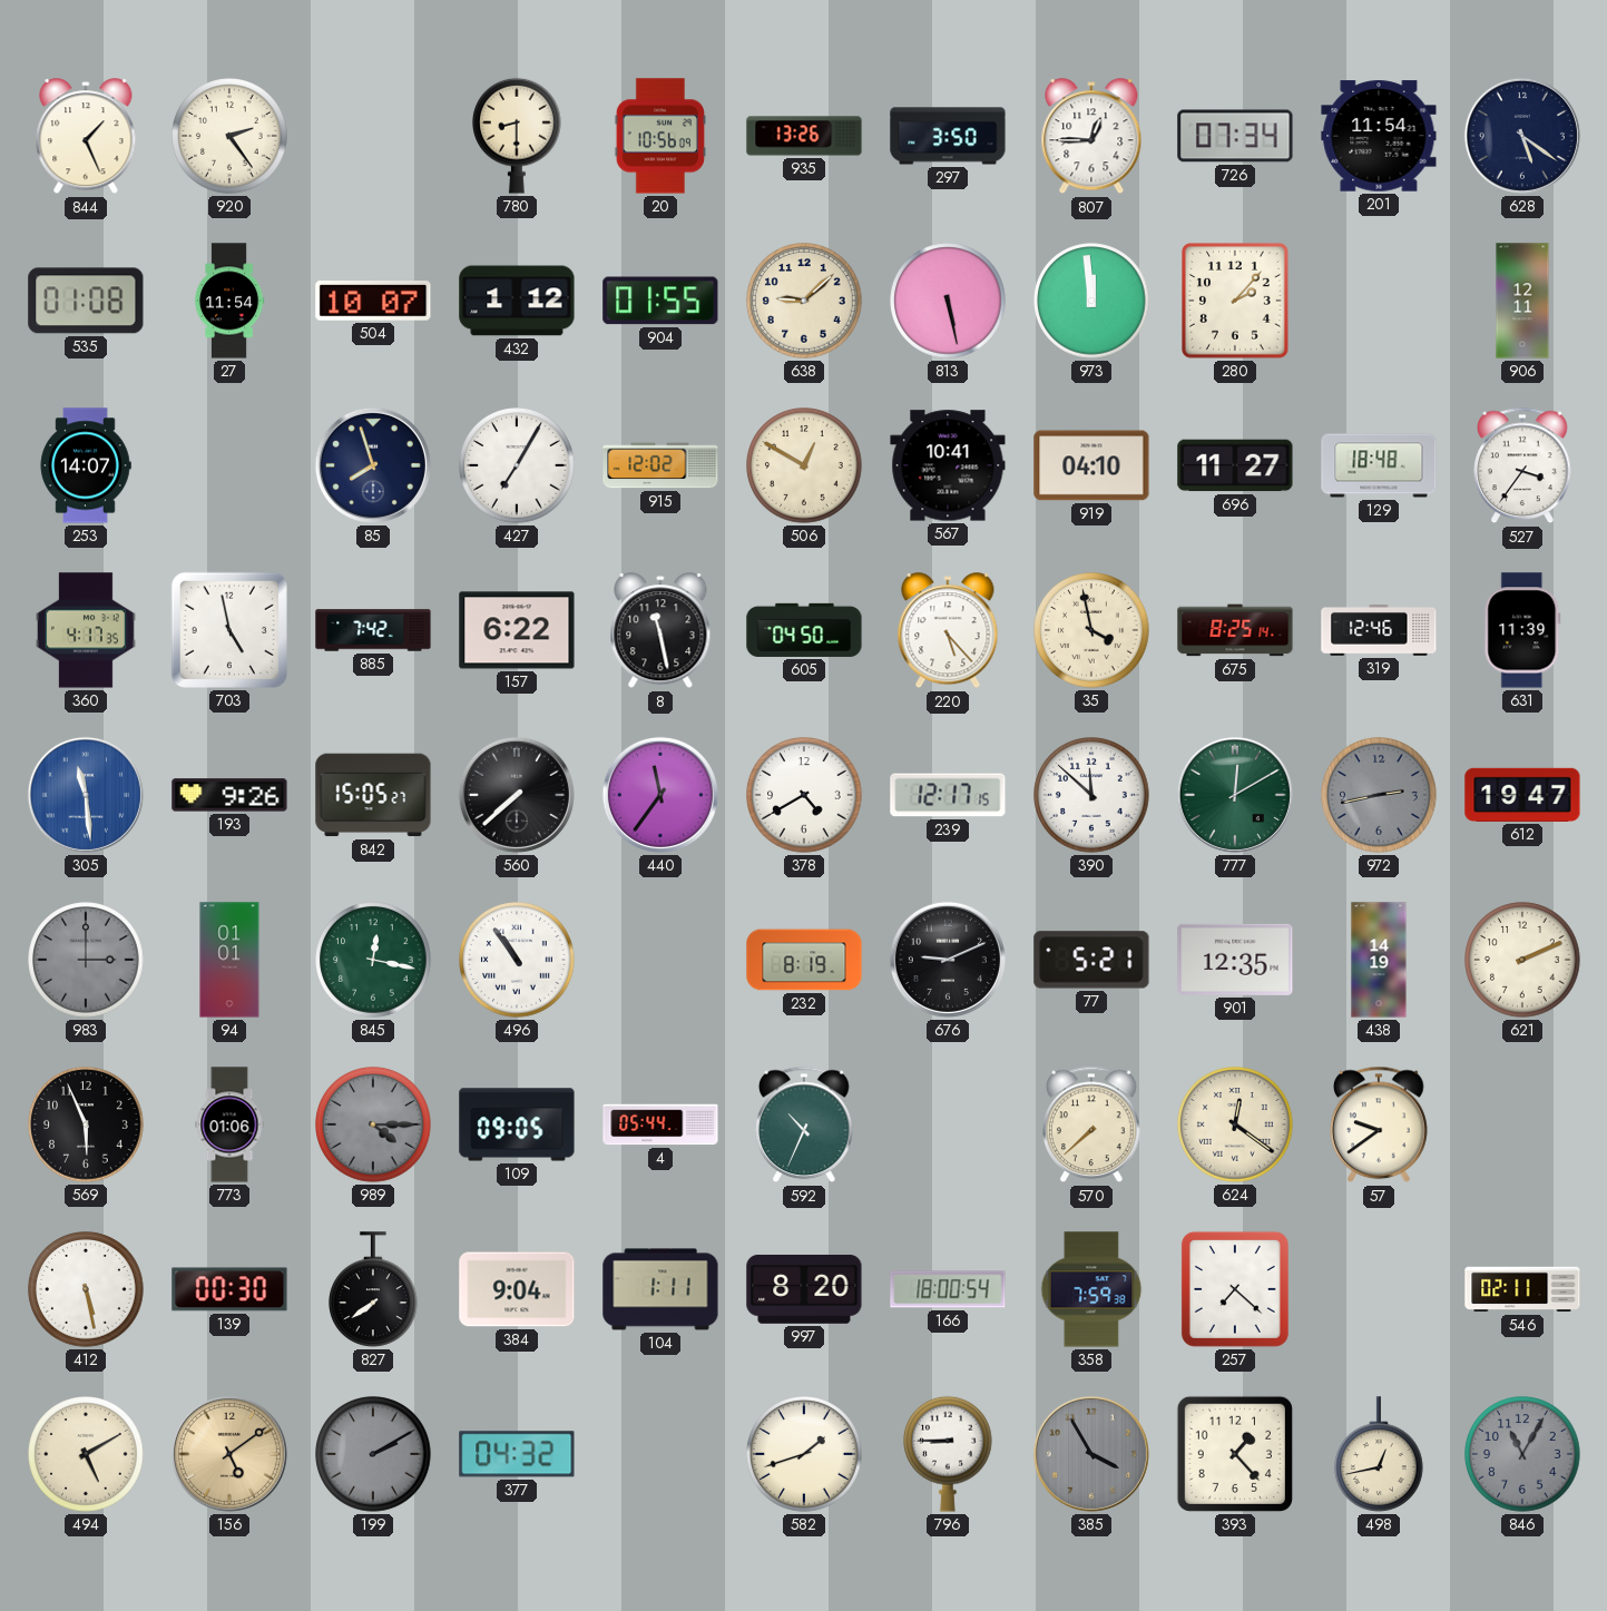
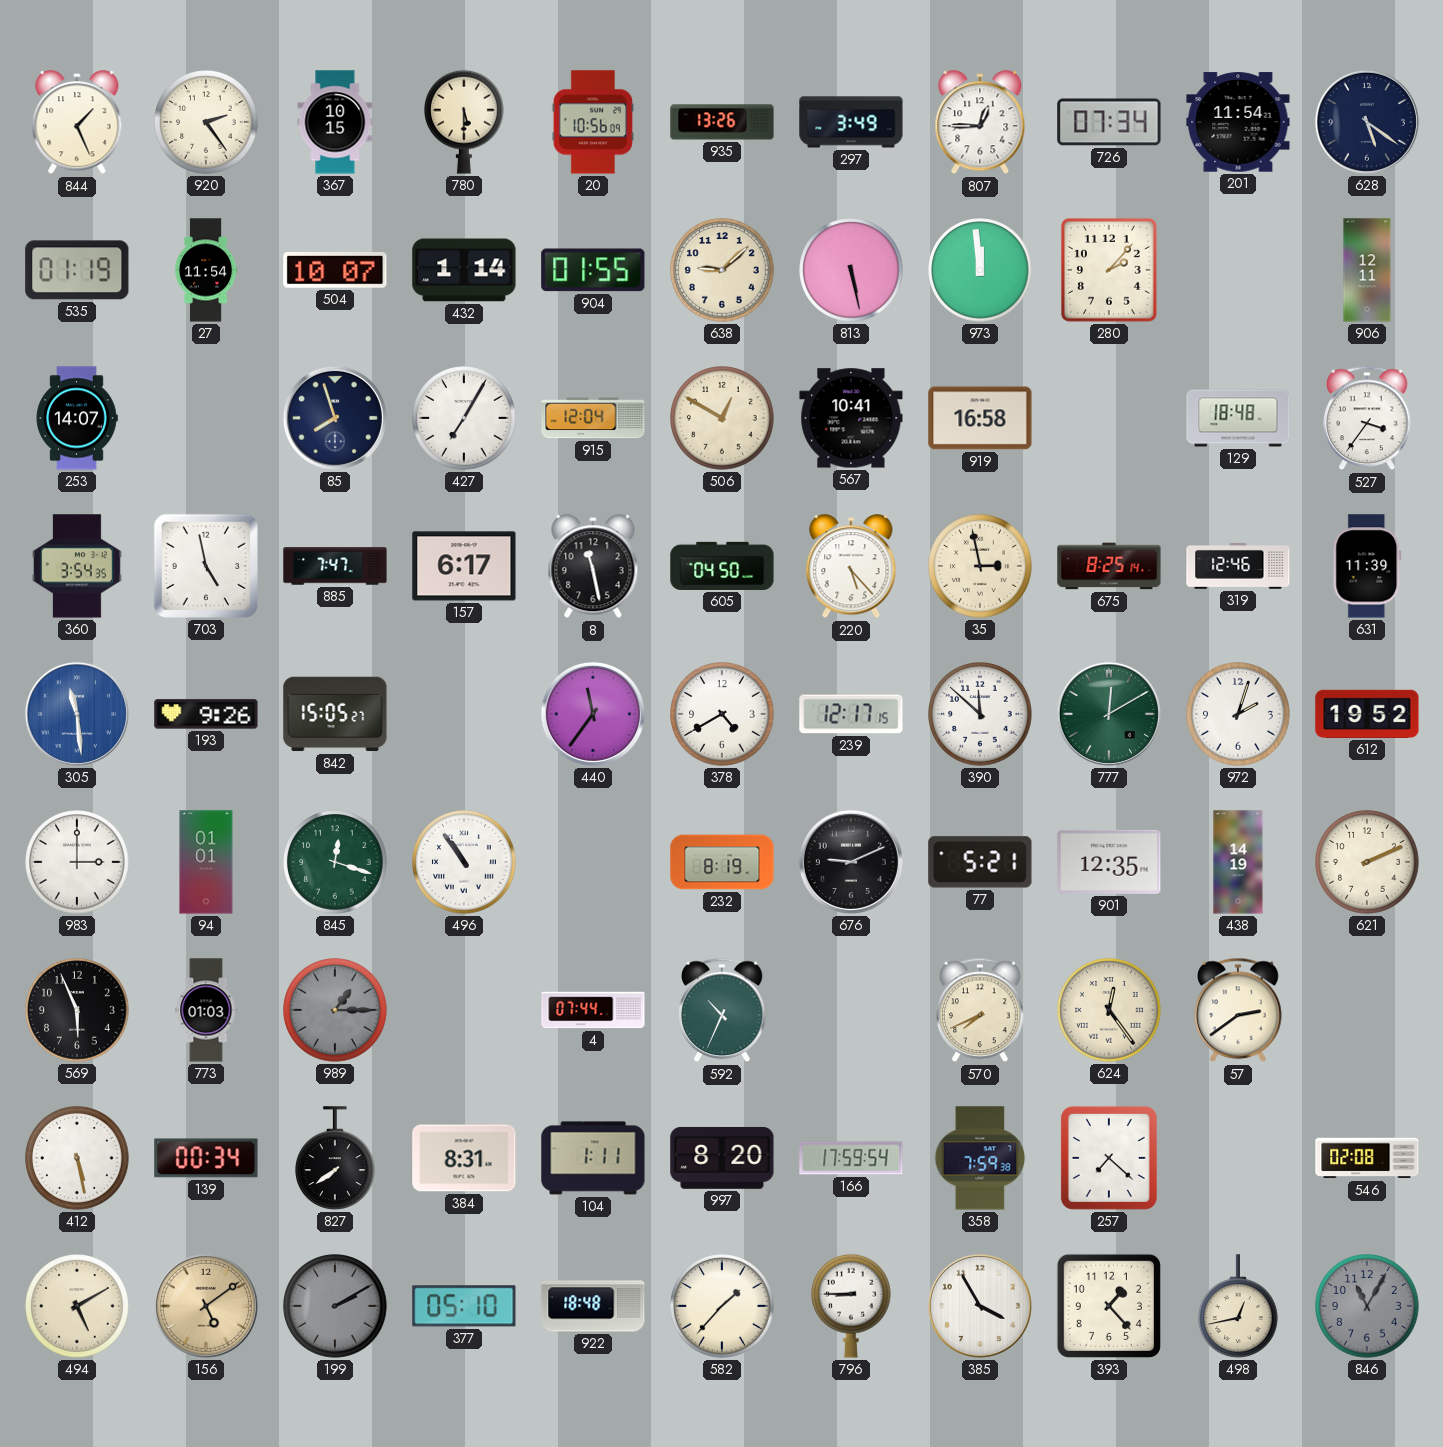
367: none -> 10:15
780: 8:30 -> 5:30
297: 3:50 -> 3:49
535: 01:08 -> 01:19
432: 1:12 -> 1:14
915: 12:02 -> 12:04
919: 04:10 -> 16:58
696: 11:27 -> none
360: 4:17 -> 3:54
885: 7:42 -> 7:47
157: 6:22 -> 6:17
35: 3:58 -> 2:58
560: 7:38 -> none
972: 2:43 -> 2:03
972 dial: grey -> white
612: 19:47 -> 19:52
983 dial: grey -> white
845: 12:17 -> 12:18
773: 01:06 -> 01:03
989: 4:15 -> 1:15
109: 09:05 -> none
4: 05:44 -> 07:44
570: 7:38 -> 7:41
624: 12:21 -> 12:24
57: 9:39 -> 2:39
139: 00:30 -> 00:34
384: 9:04 -> 8:31
166: 18:00 -> 17:59
546: 02:11 -> 02:08
377: 04:32 -> 05:10
922: none -> 18:48
582: 1:42 -> 1:37
385 dial: grey -> white
